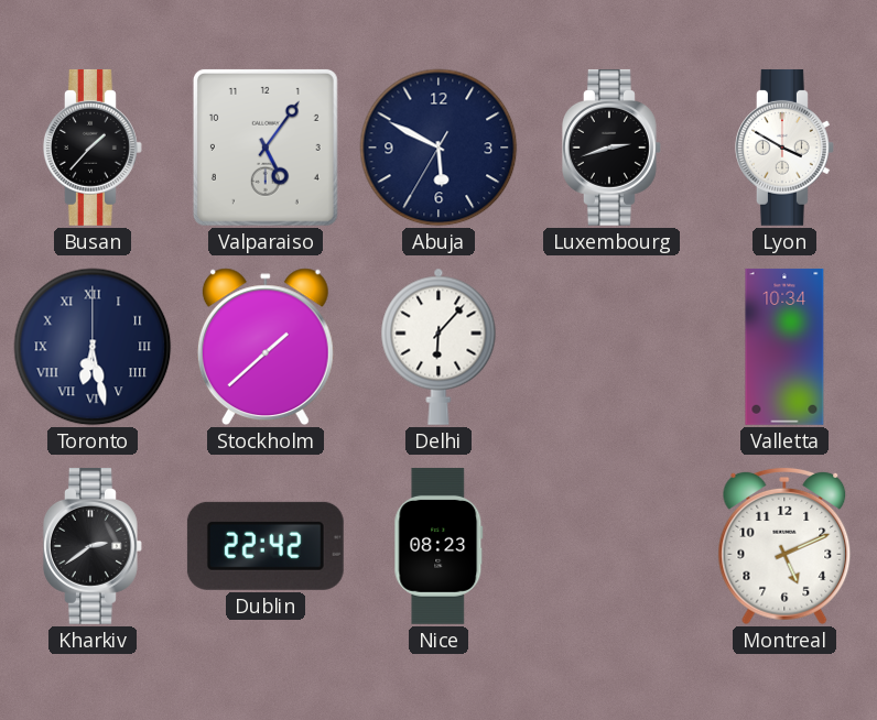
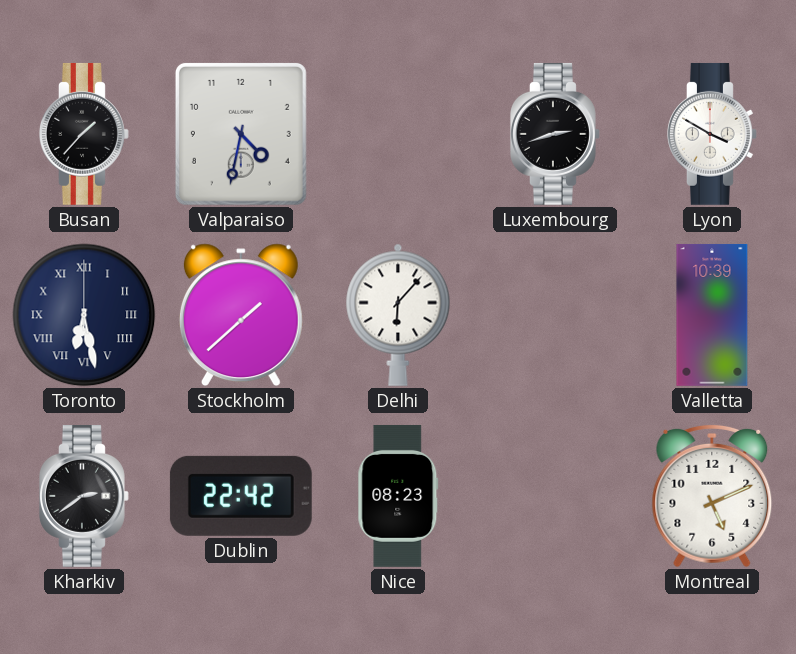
Valparaiso: 5:06 -> 4:32
Abuja: 5:49 -> none
Valletta: 10:34 -> 10:39
